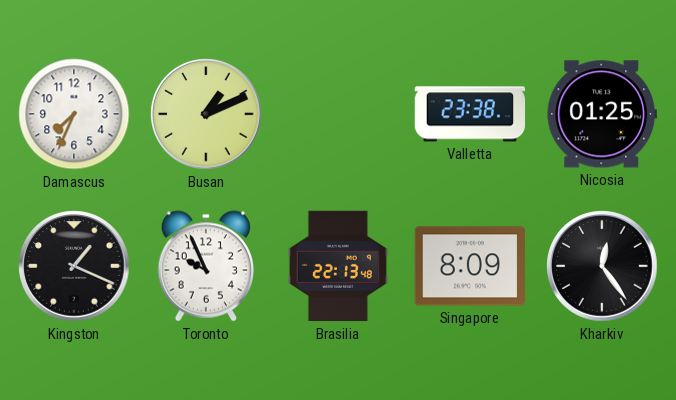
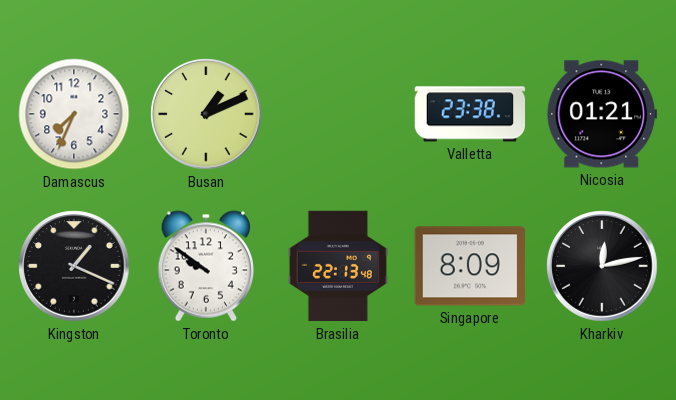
Nicosia: 01:25 -> 01:21
Toronto: 9:56 -> 9:51
Kharkiv: 12:24 -> 12:13
